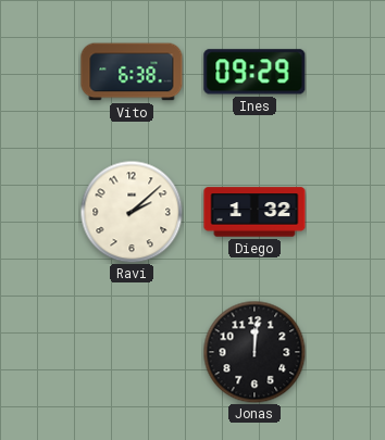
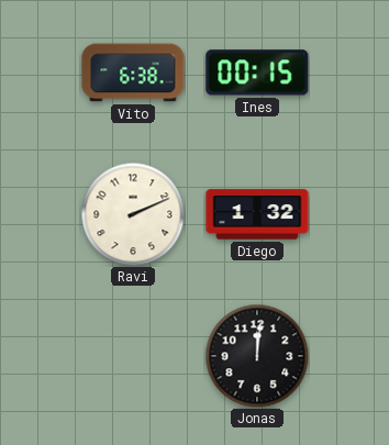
Ines: 09:29 -> 00:15
Ravi: 2:08 -> 2:11
